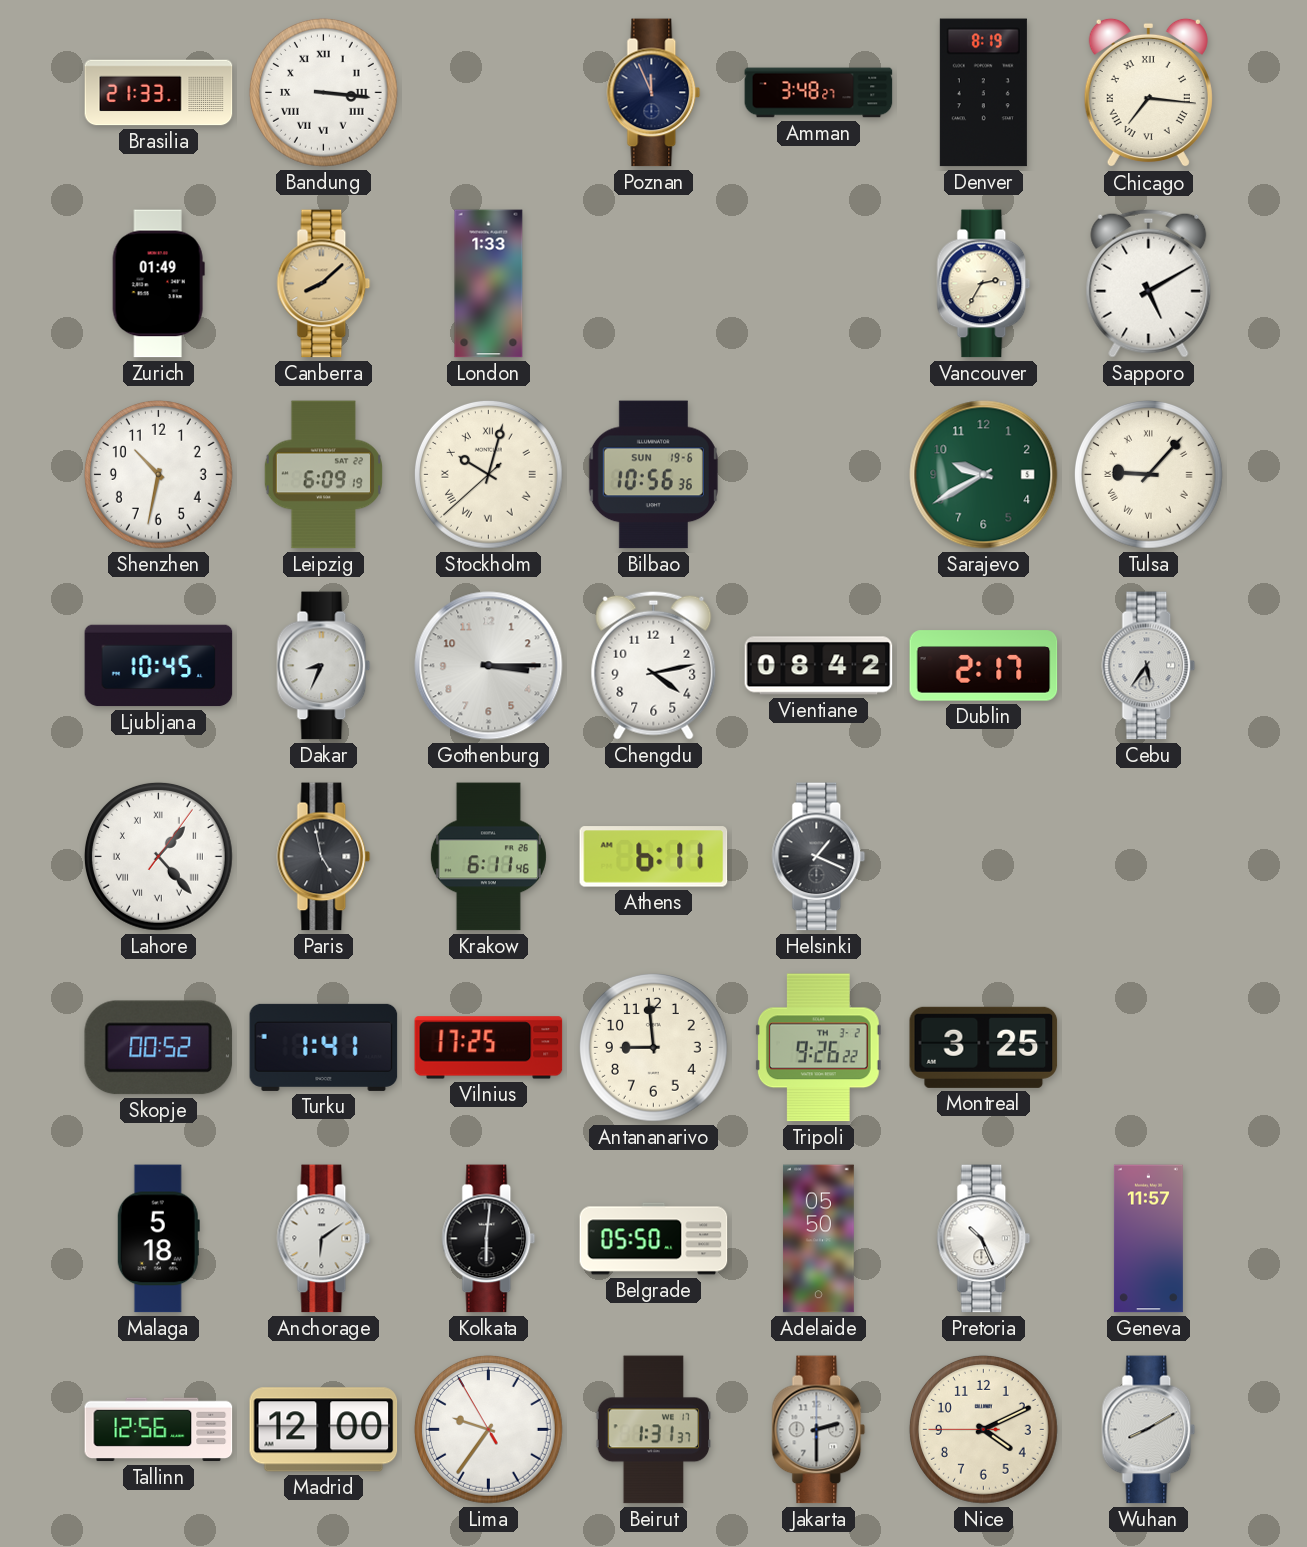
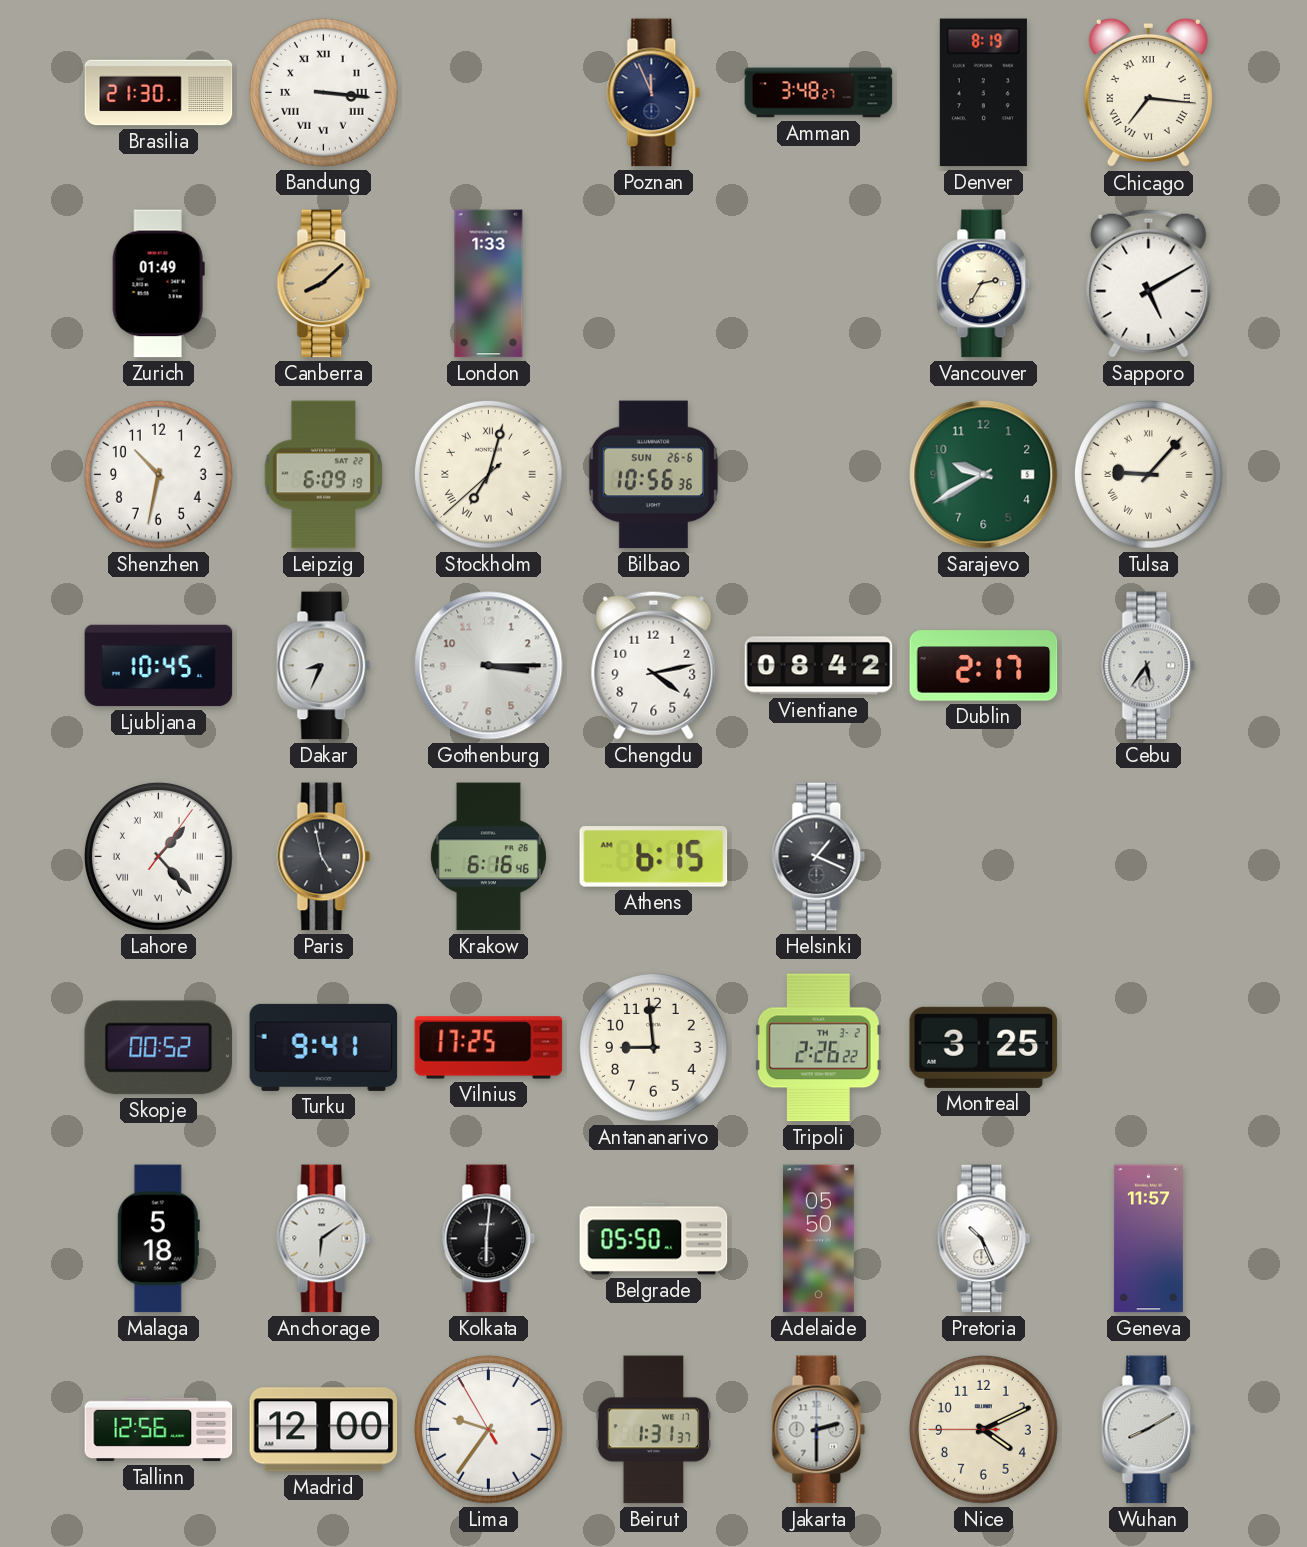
Brasilia: 21:33 -> 21:30
Stockholm: 10:02 -> 7:02
Bilbao date: SUN 19-6 -> SUN 26-6
Krakow: 6:11 -> 6:16
Athens: 6:11 -> 6:15
Turku: 1:41 -> 9:41
Tripoli: 9:26 -> 2:26
